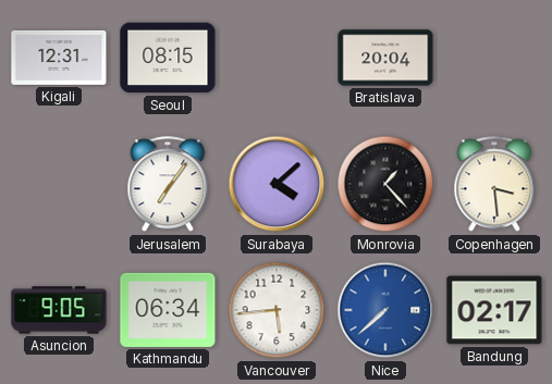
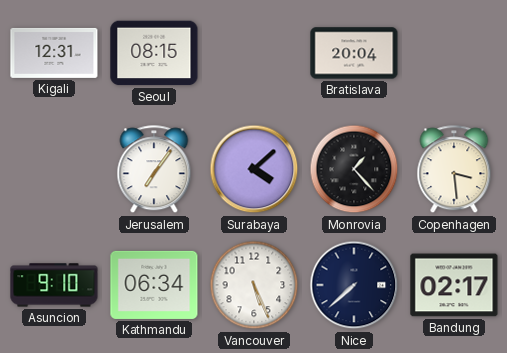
Asuncion: 9:05 -> 9:10
Vancouver: 5:44 -> 5:26
Nice dial: blue -> navy
